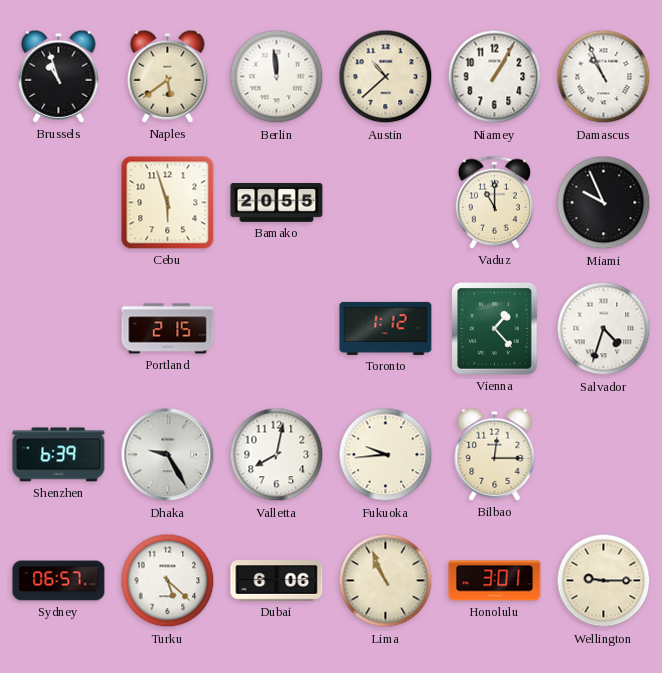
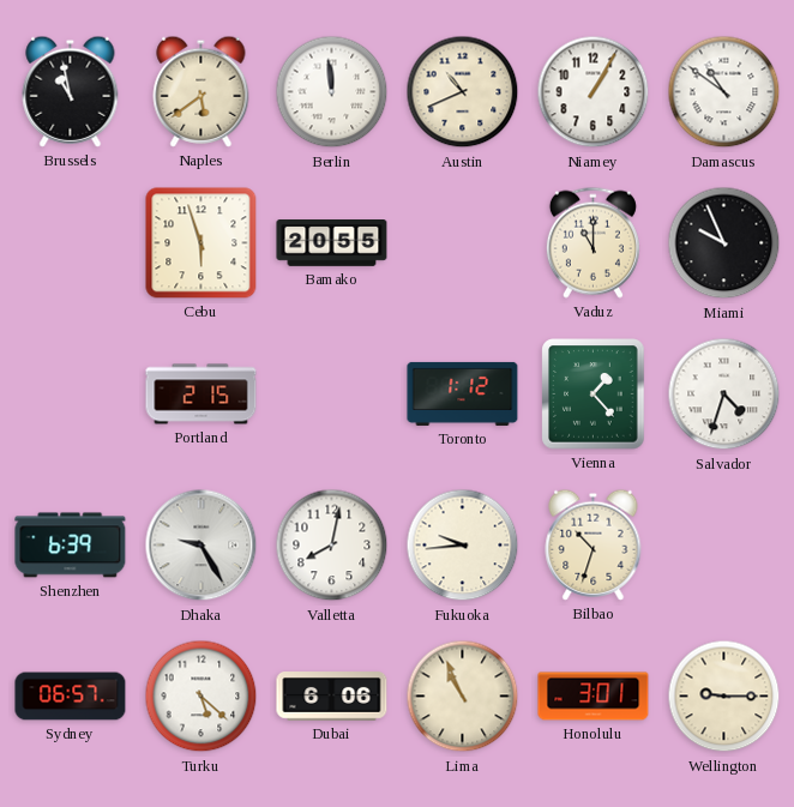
Brussels: 10:57 -> 10:58
Austin: 10:38 -> 10:41
Damascus: 10:56 -> 10:51
Bilbao: 12:15 -> 10:33
